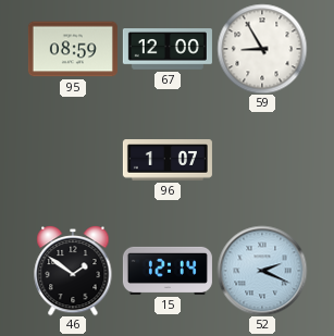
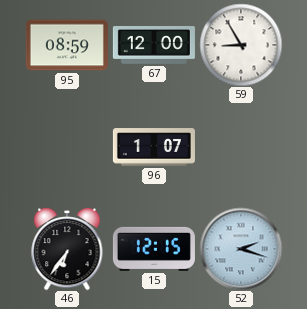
46: 1:51 -> 6:36
15: 12:14 -> 12:15
52: 2:19 -> 2:18
